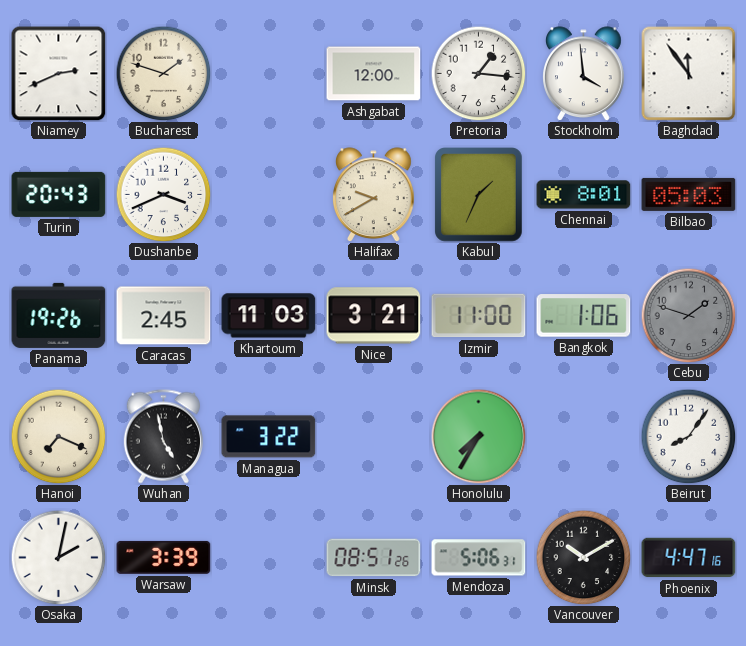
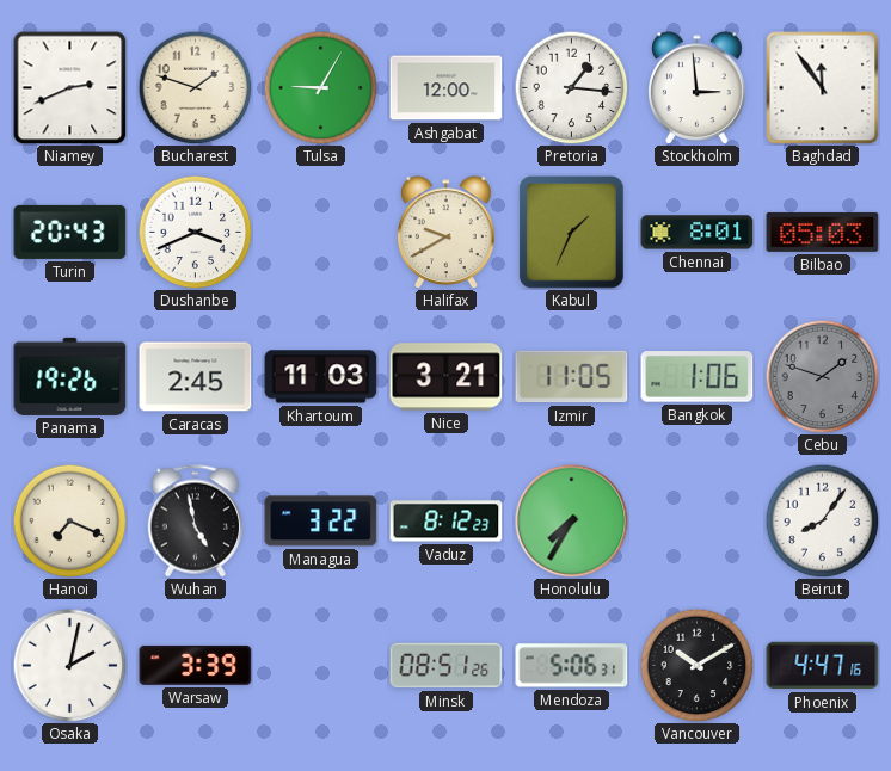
Tulsa: none -> 9:05
Stockholm: 3:59 -> 2:59
Izmir: 11:00 -> 11:05
Vaduz: none -> 8:12
